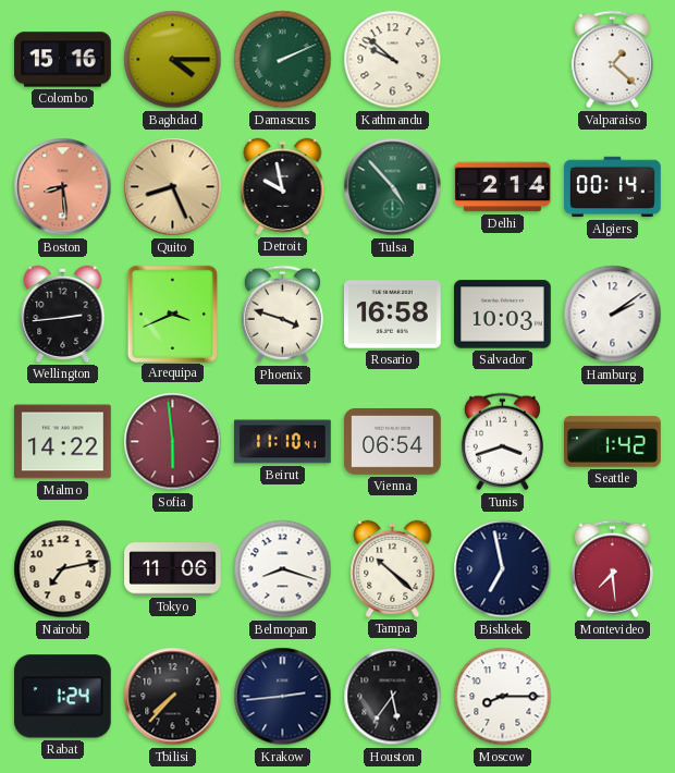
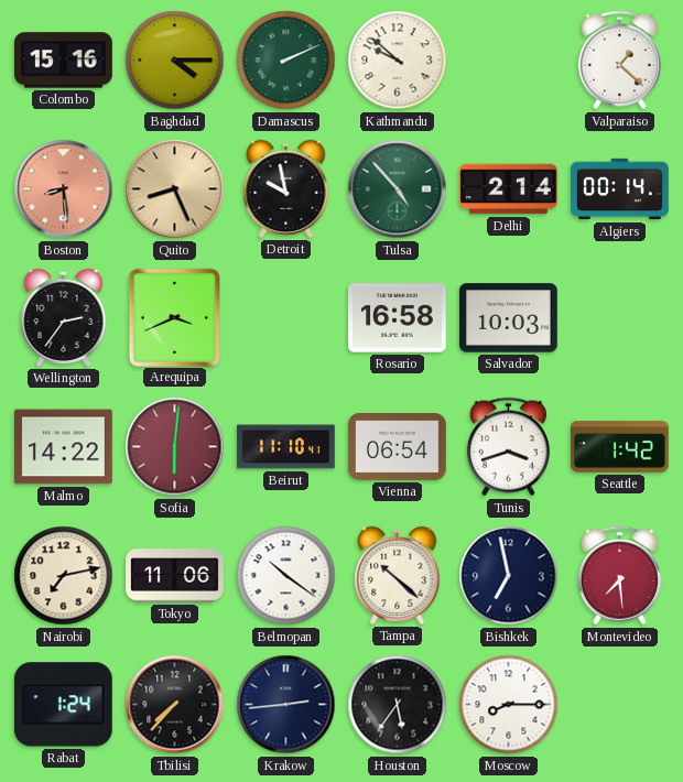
Wellington: 2:44 -> 2:36
Phoenix: 3:48 -> none
Hamburg: 2:09 -> none
Sofia: 5:59 -> 6:01
Belmopan: 8:18 -> 10:21
